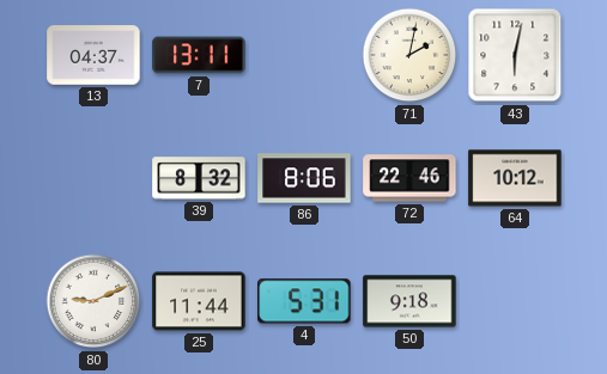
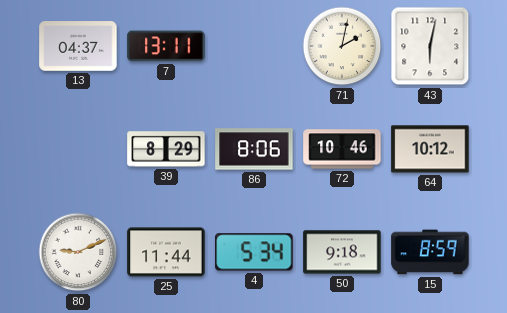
39: 8:32 -> 8:29
72: 22:46 -> 10:46
4: 5:31 -> 5:34
15: none -> 8:59
